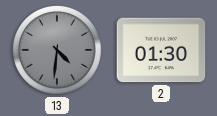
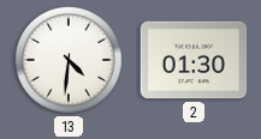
13 dial: grey -> white
